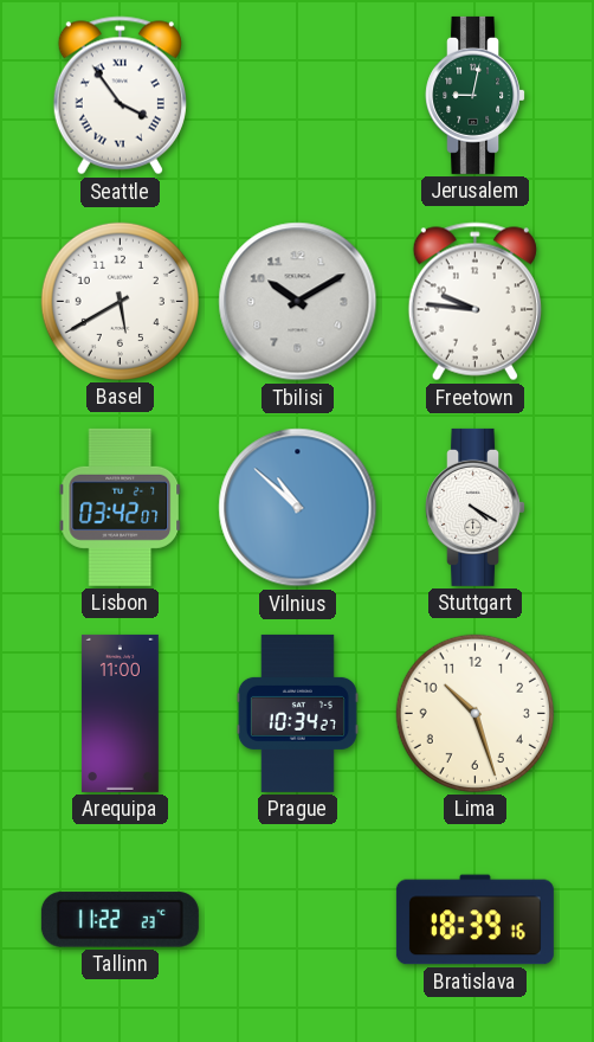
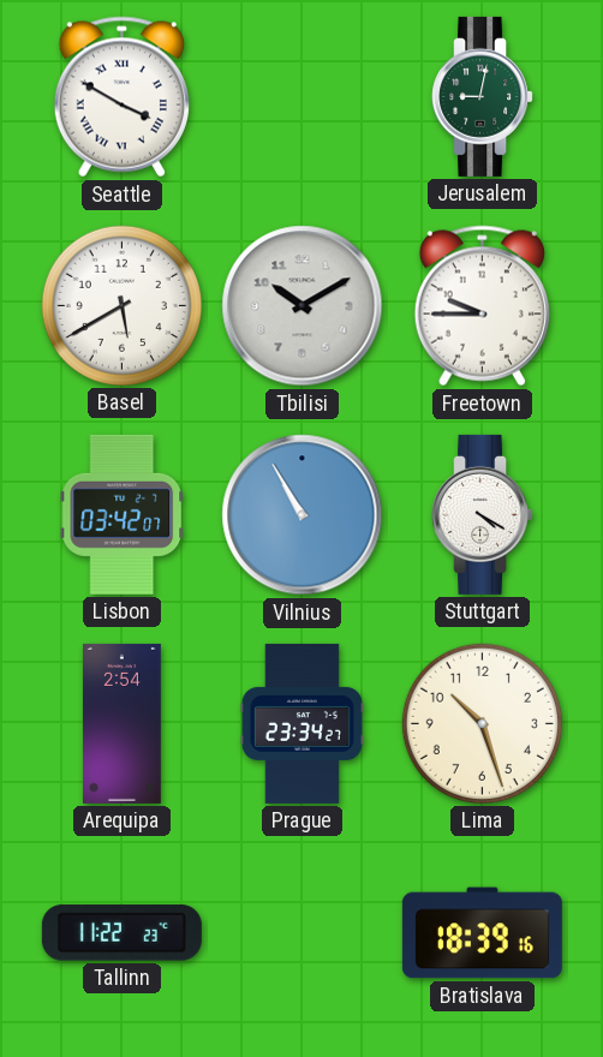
Seattle: 3:54 -> 3:50
Freetown: 9:46 -> 9:45
Vilnius: 10:52 -> 10:55
Arequipa: 11:00 -> 2:54
Prague: 10:34 -> 23:34
